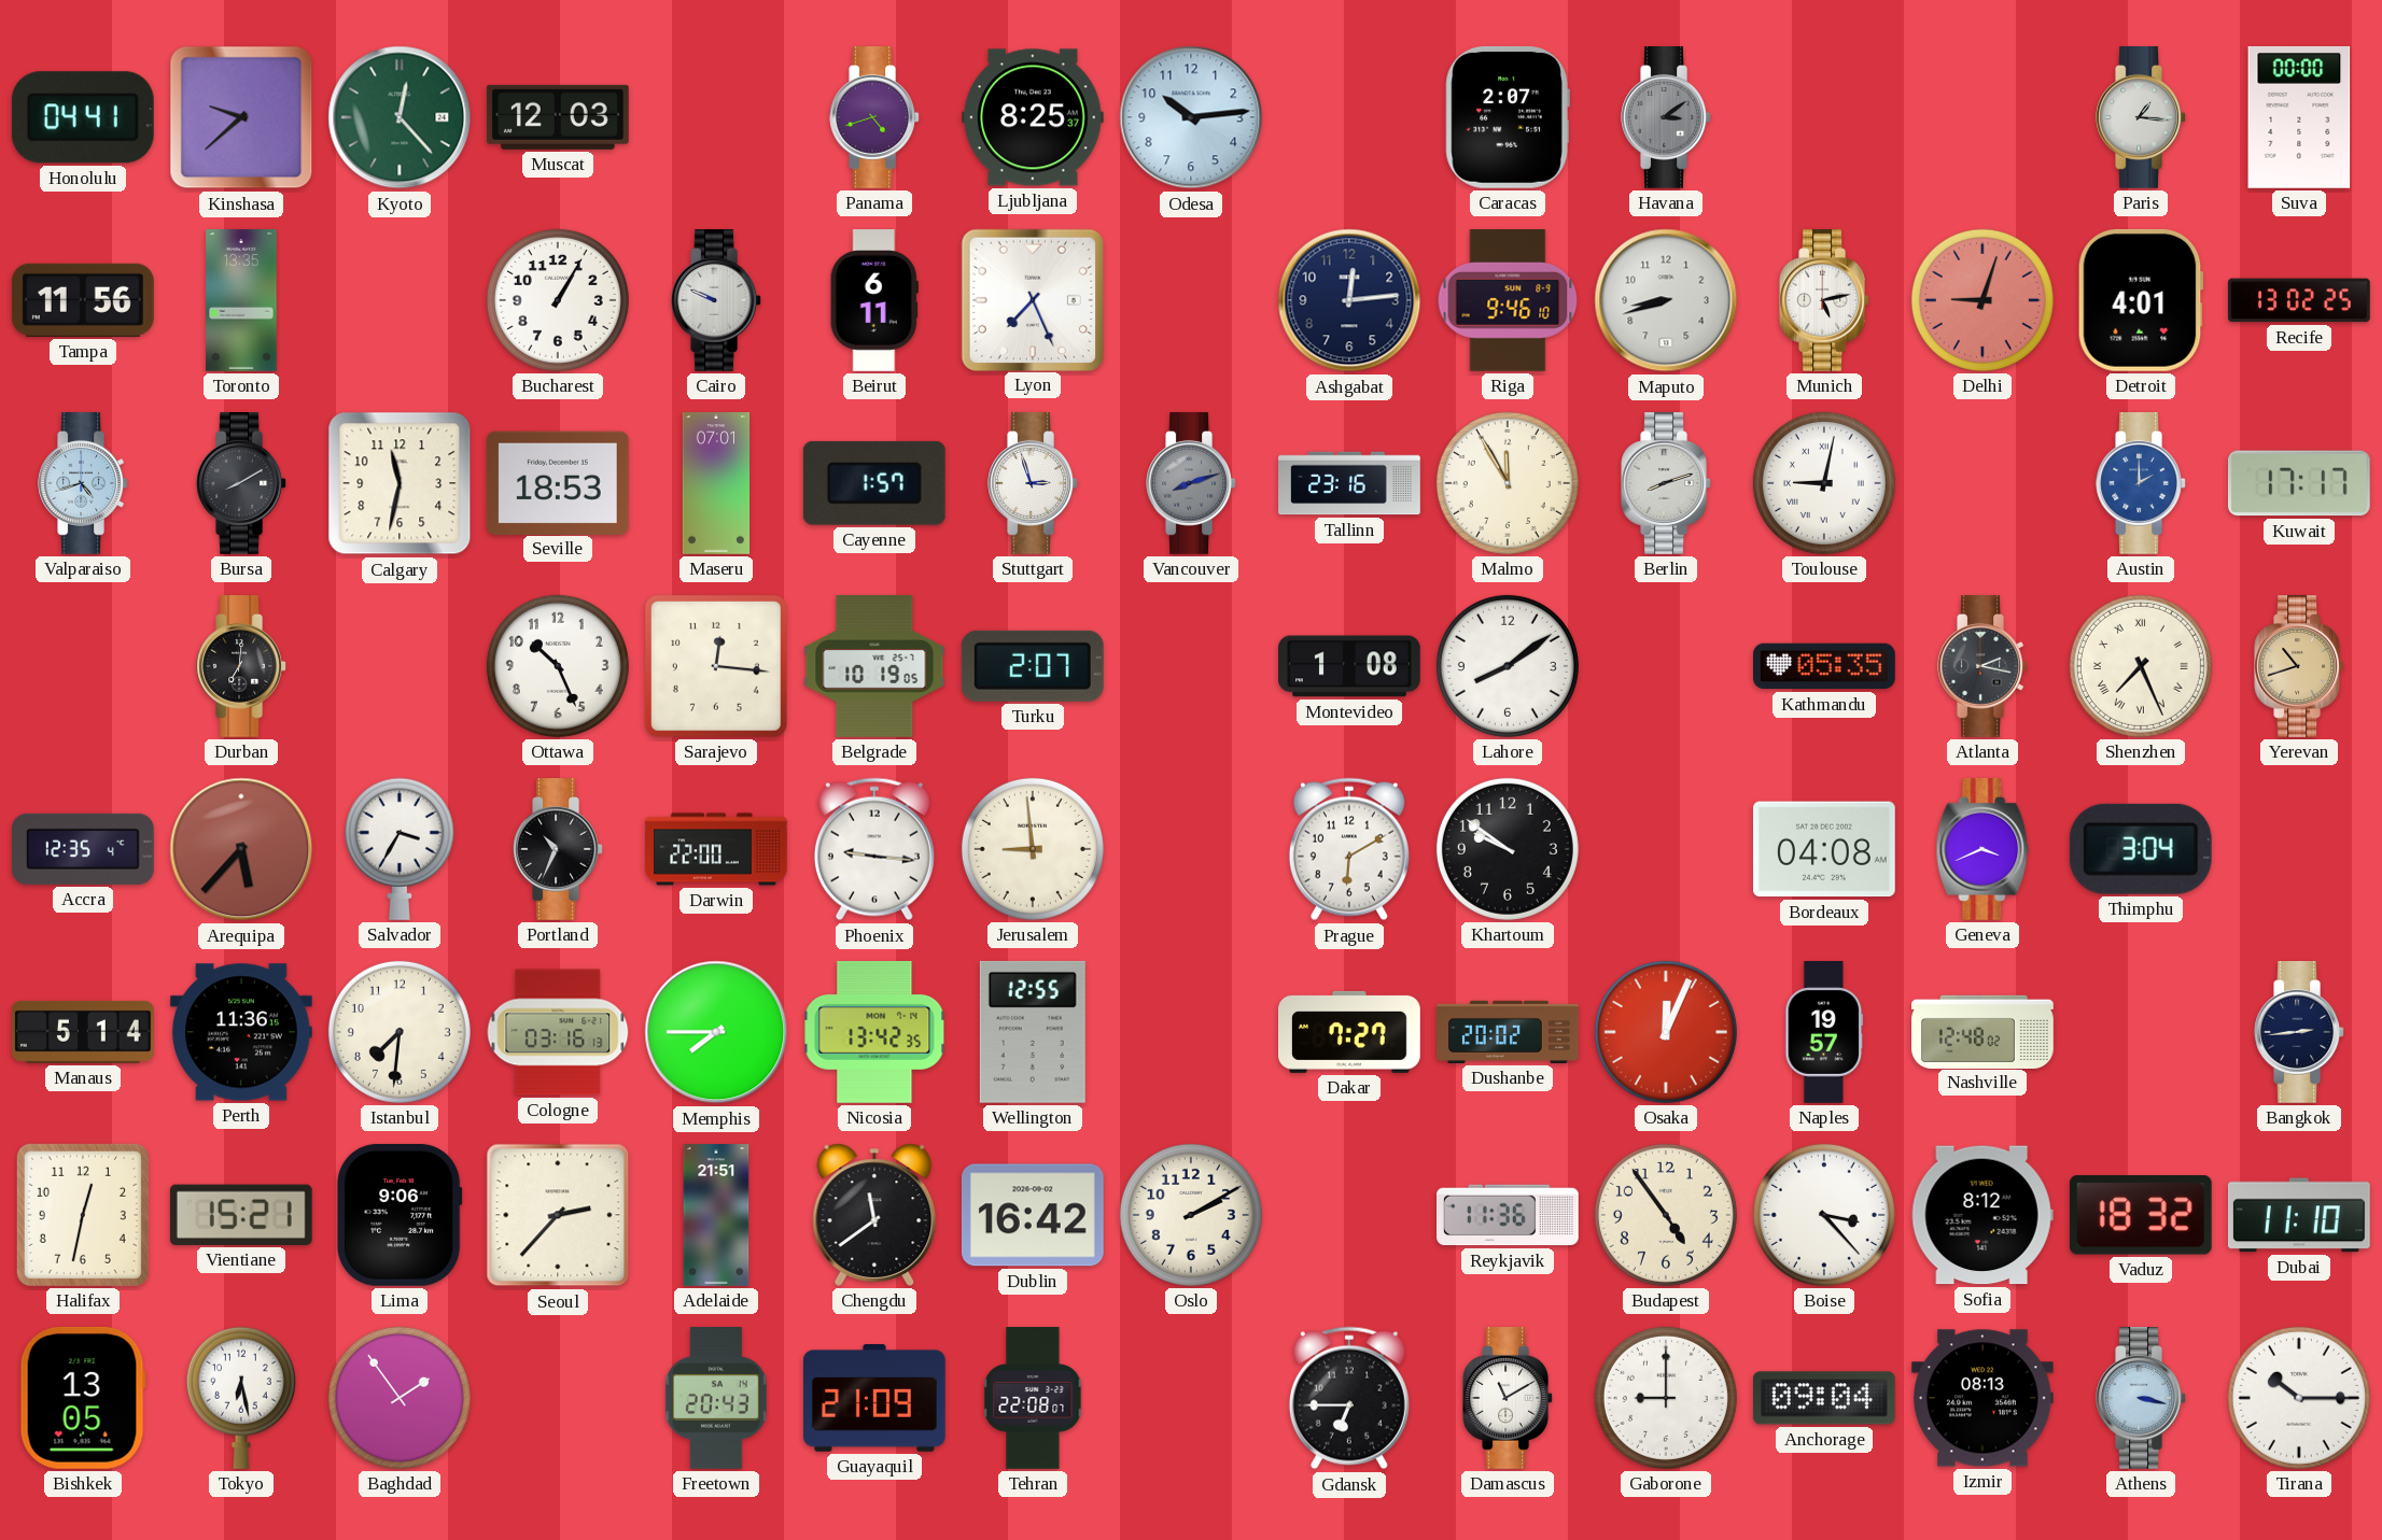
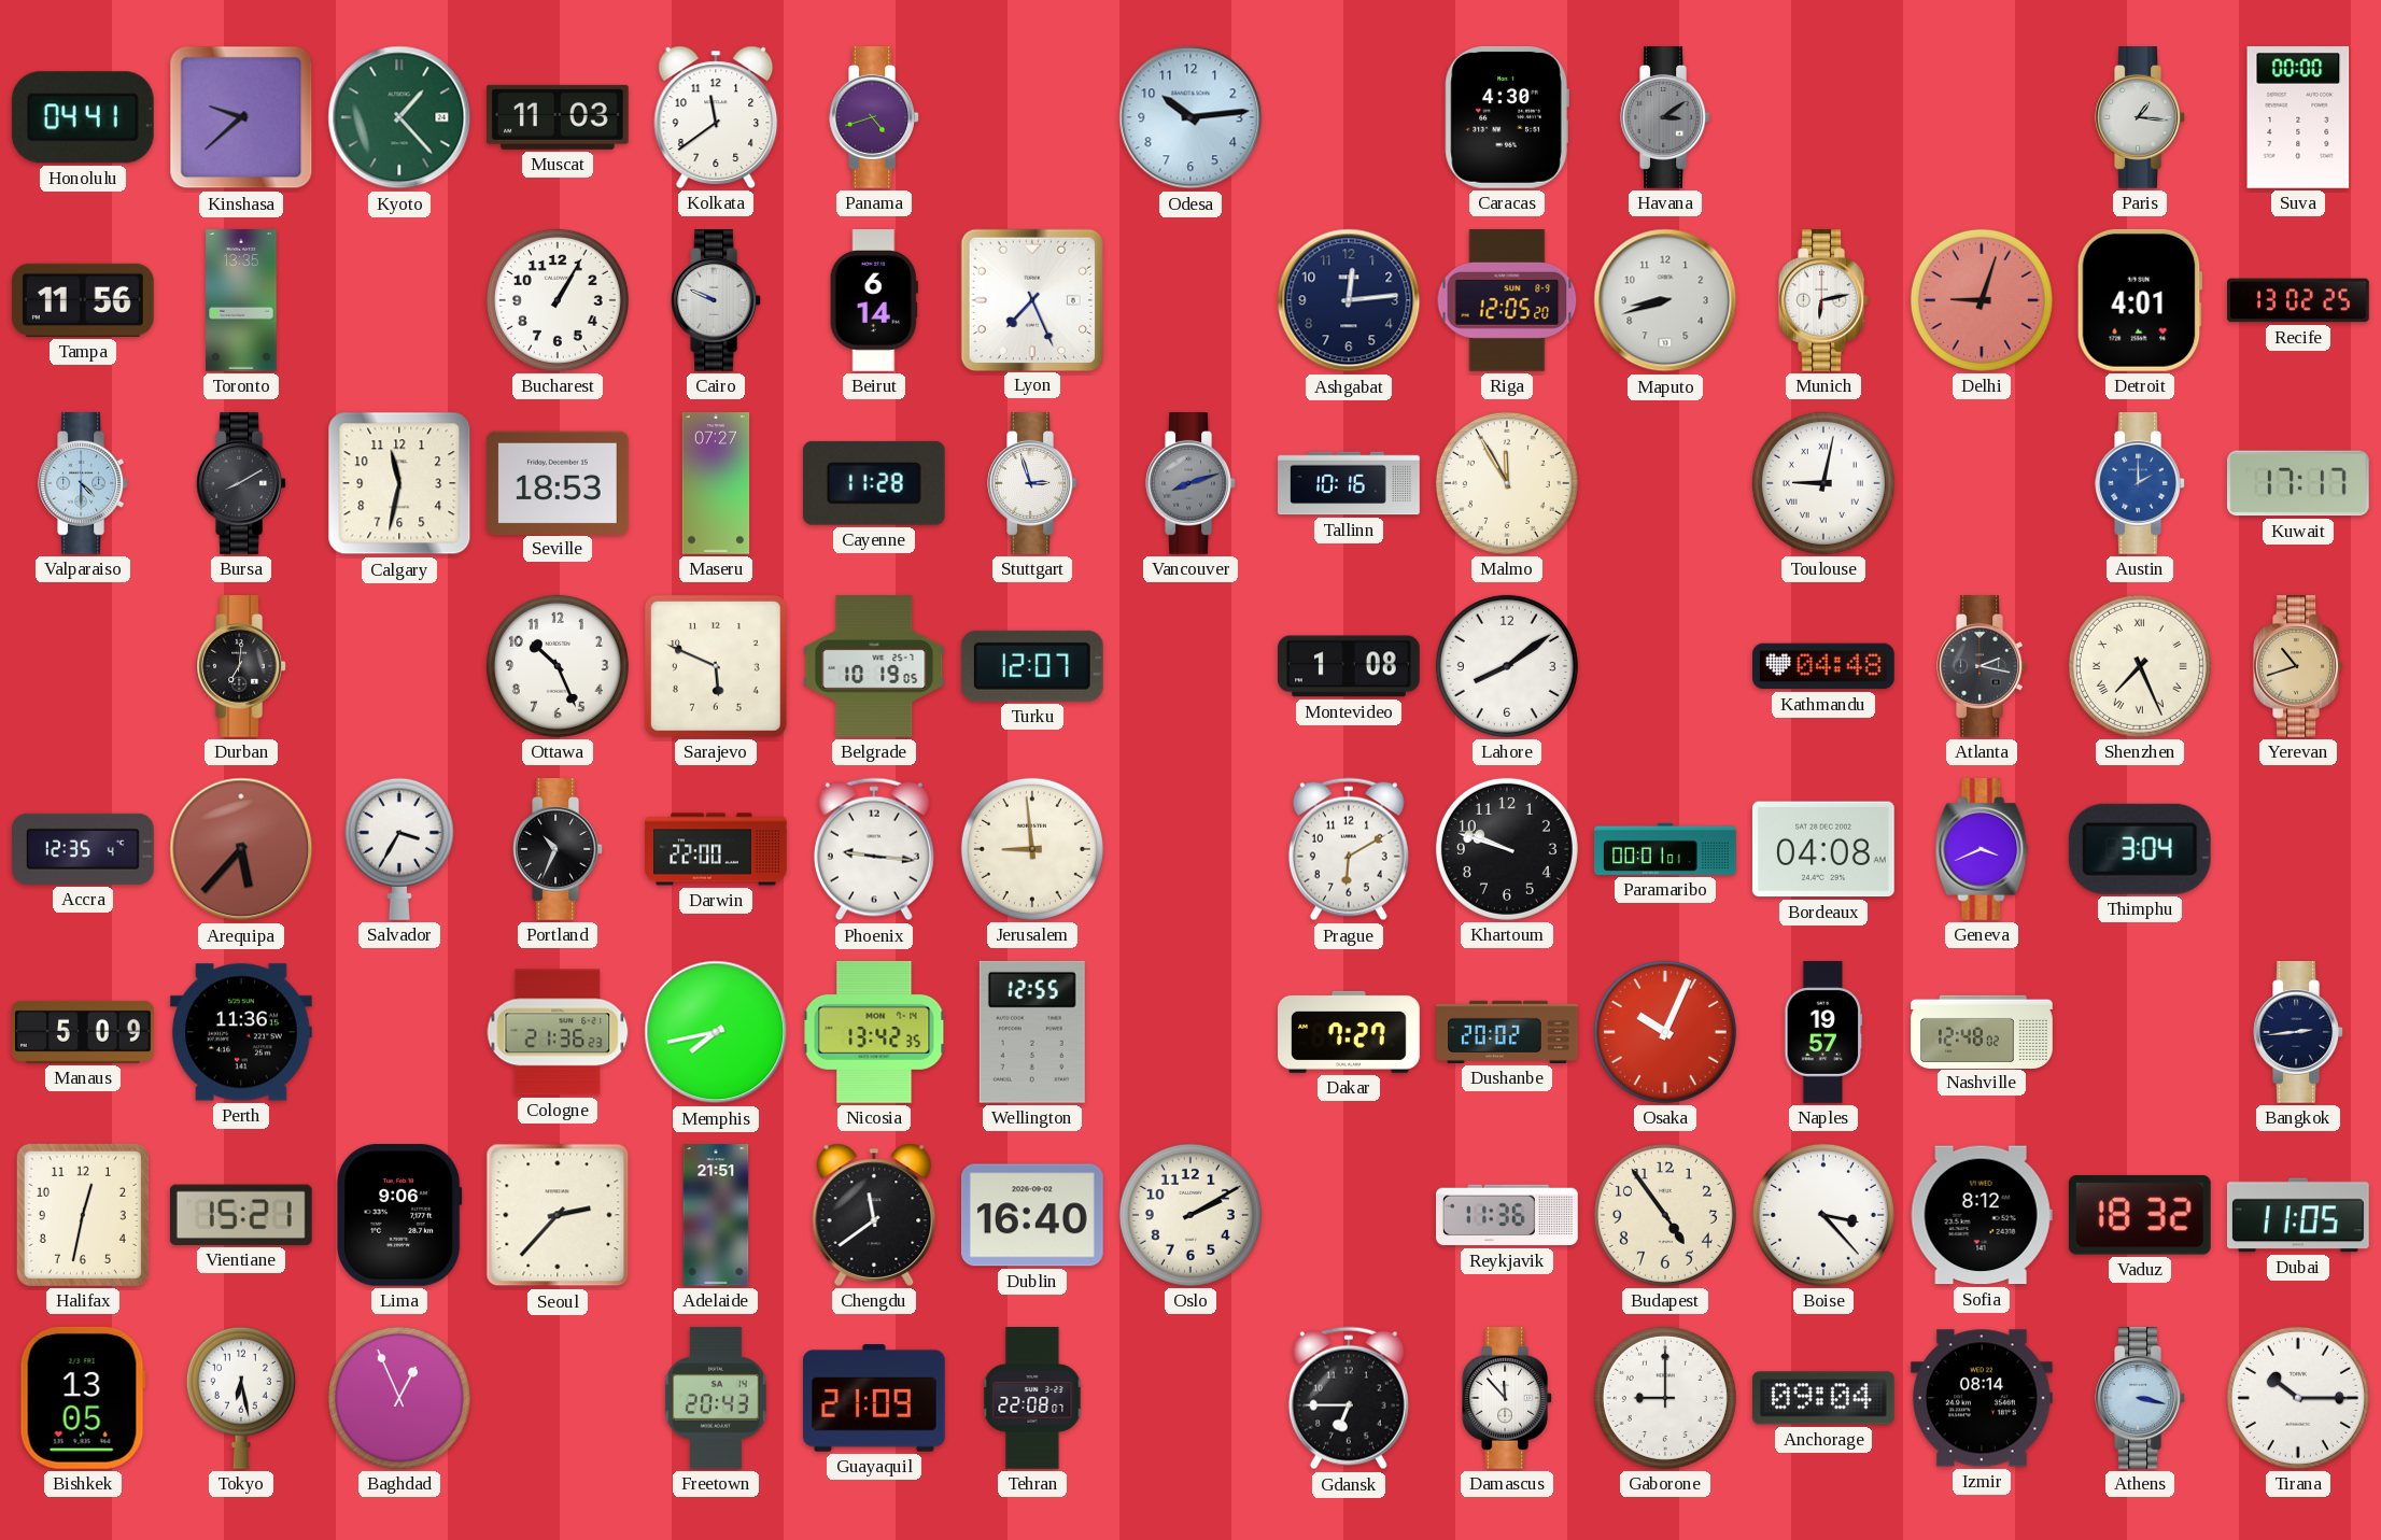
Kyoto: 12:23 -> 1:23
Muscat: 12:03 -> 11:03
Kolkata: none -> 11:39
Ljubljana: 8:25 -> none
Caracas: 2:07 -> 4:30
Beirut: 6:11 -> 6:14
Riga: 9:46 -> 12:05
Munich: 5:13 -> 6:13
Valparaiso: 4:42 -> 4:30
Maseru: 07:01 -> 07:27
Cayenne: 1:57 -> 11:28
Tallinn: 23:16 -> 10:16
Berlin: 8:12 -> none
Sarajevo: 12:16 -> 5:49
Turku: 2:07 -> 12:07
Kathmandu: 05:35 -> 04:48
Khartoum: 9:51 -> 9:48
Paramaribo: none -> 00:01
Manaus: 5:14 -> 5:09
Istanbul: 7:31 -> none
Cologne: 03:16 -> 21:36
Memphis: 7:45 -> 7:43
Osaka: 12:04 -> 10:04
Dublin: 16:42 -> 16:40
Dubai: 11:10 -> 11:05
Baghdad: 1:54 -> 12:56
Damascus: 11:10 -> 11:53
Izmir: 08:13 -> 08:14
